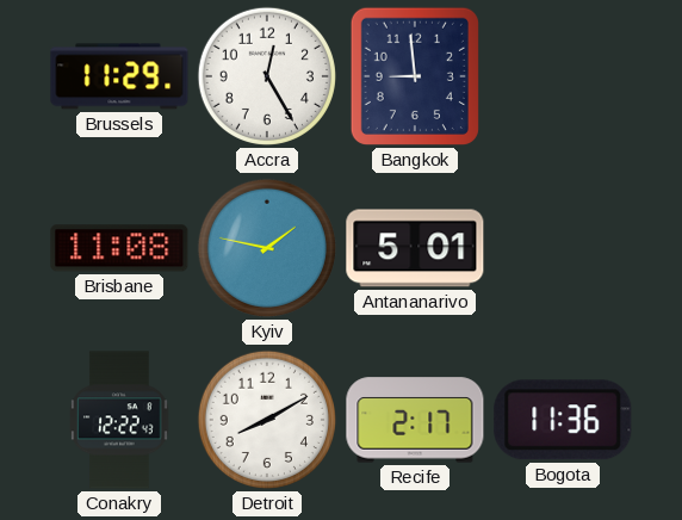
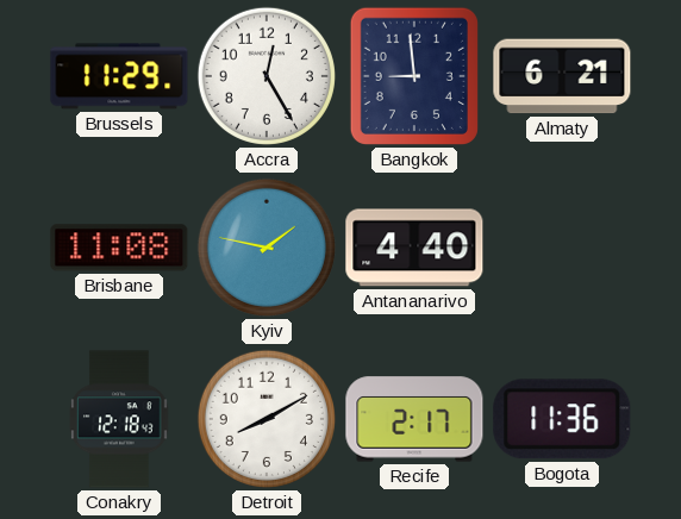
Almaty: none -> 6:21
Antananarivo: 5:01 -> 4:40
Conakry: 12:22 -> 12:18
